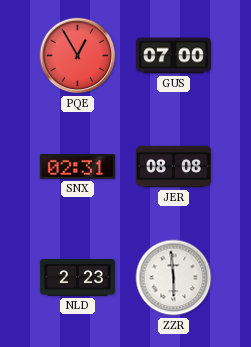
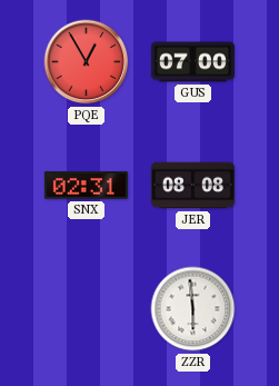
NLD: 2:23 -> none
